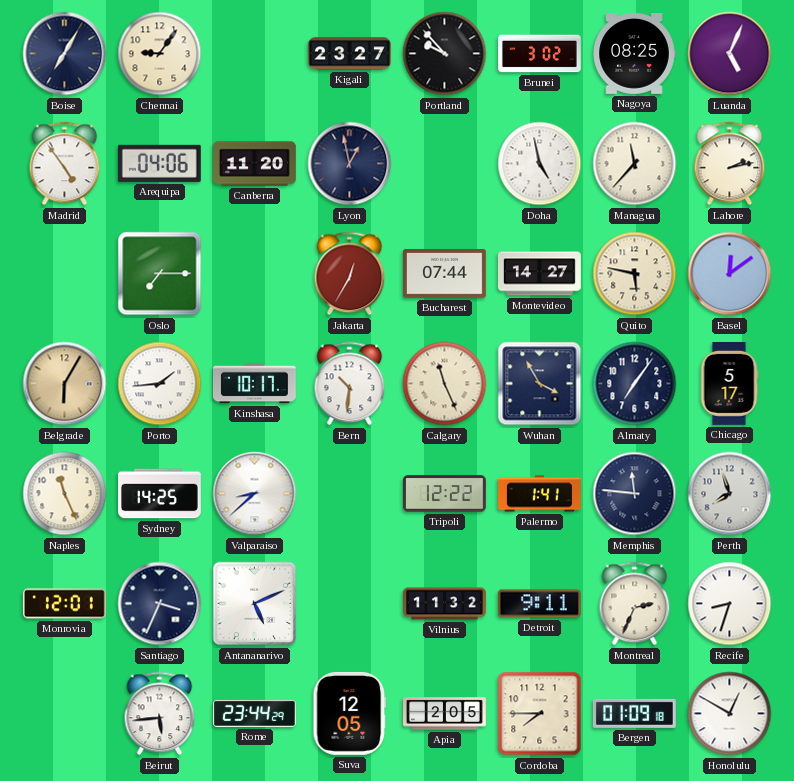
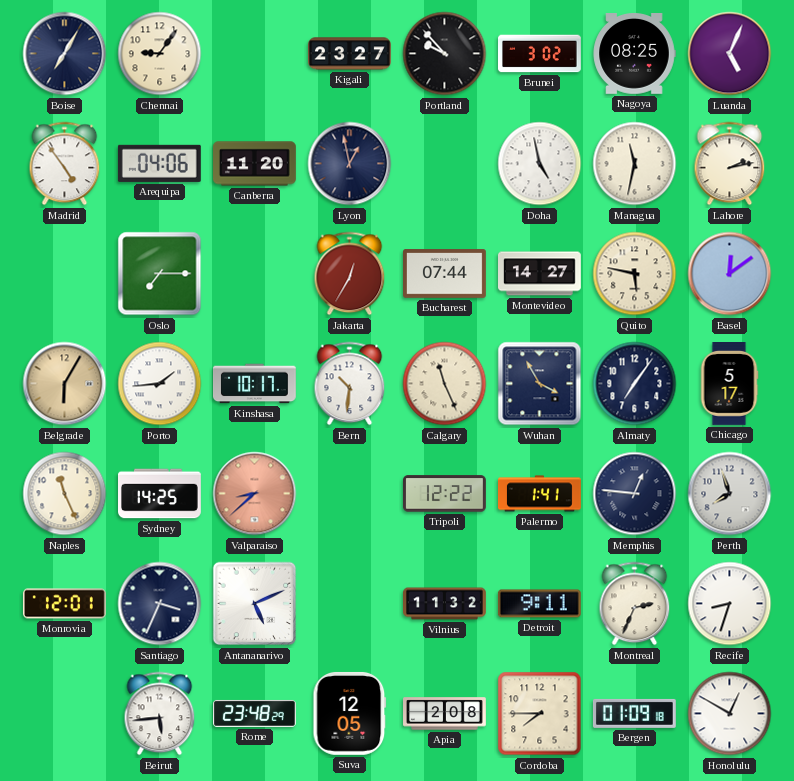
Managua: 11:37 -> 11:32
Valparaiso dial: white -> salmon
Memphis: 11:46 -> 12:46
Rome: 23:44 -> 23:48
Apia: 2:05 -> 2:08
